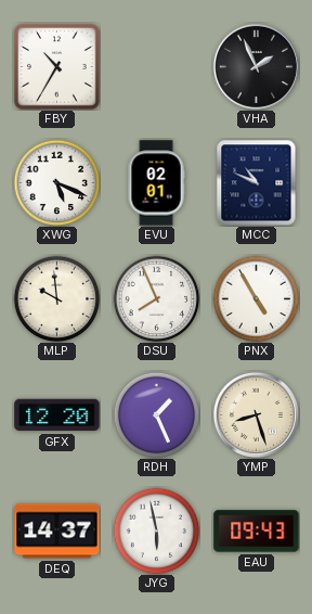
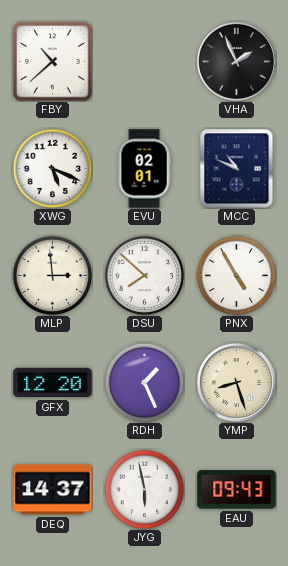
FBY: 10:35 -> 10:38
MLP: 9:59 -> 2:59
DSU: 7:56 -> 7:52
